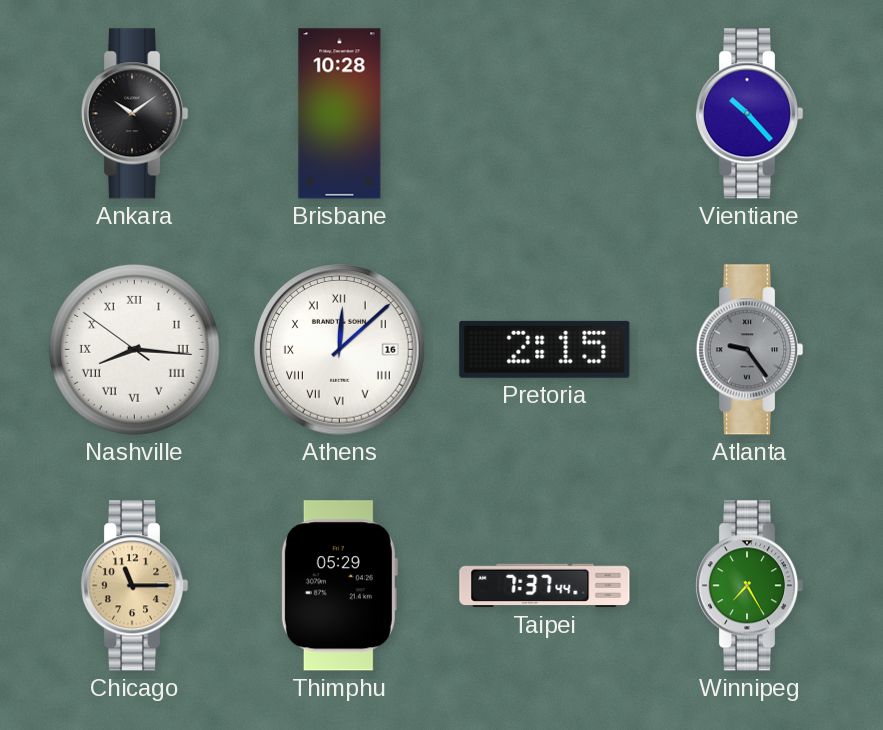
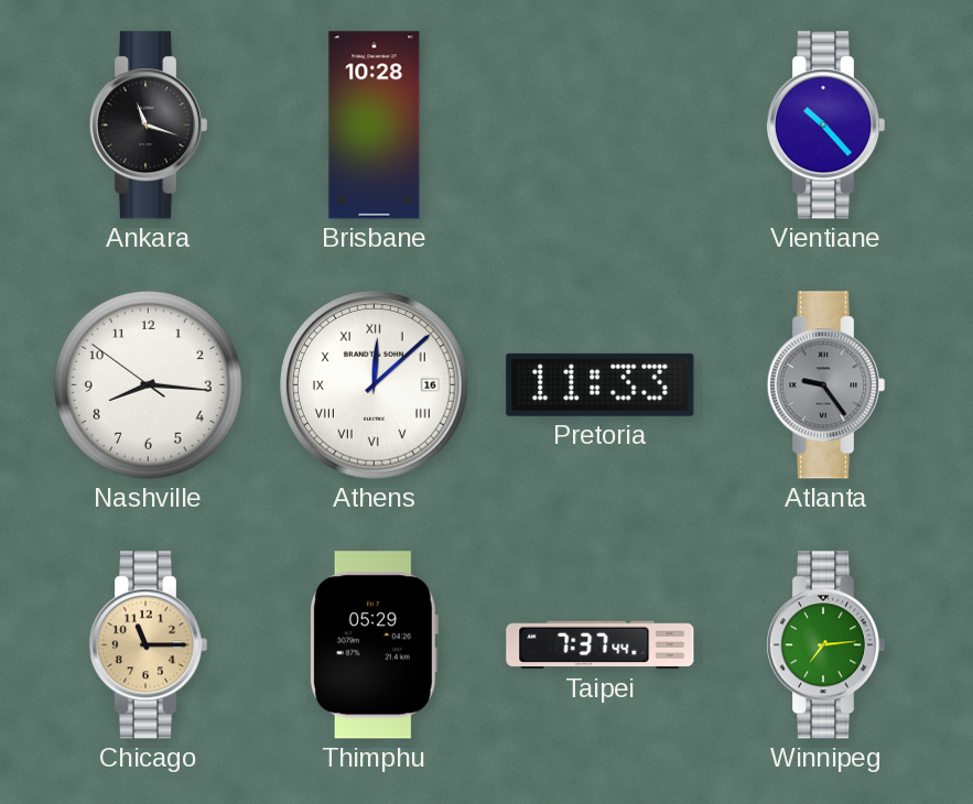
Ankara: 10:09 -> 11:18
Nashville numerals: Roman -> Arabic
Pretoria: 2:15 -> 11:33
Winnipeg: 7:25 -> 7:14
